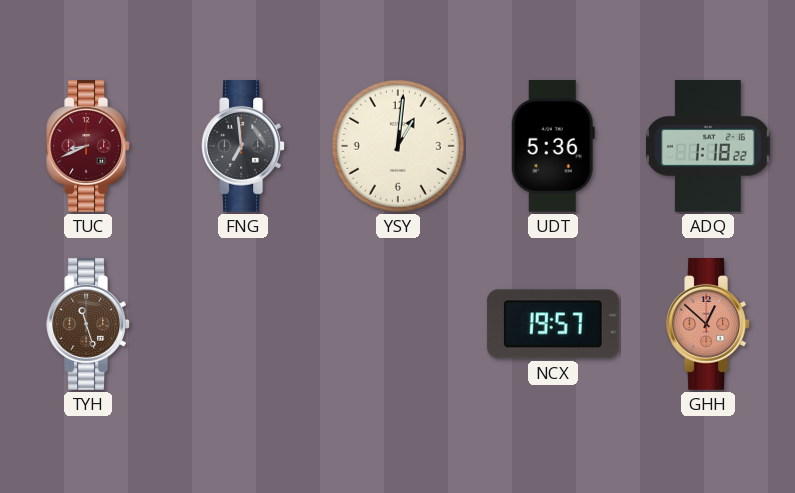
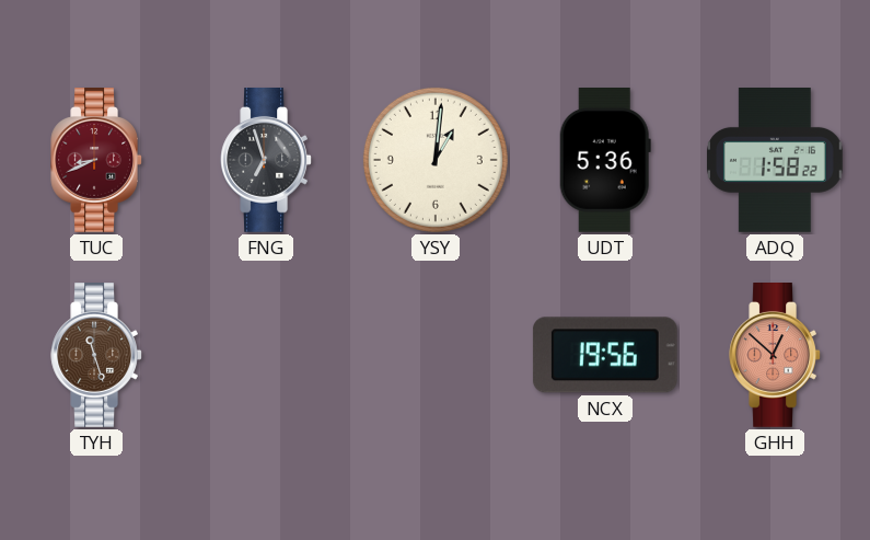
FNG: 6:59 -> 6:57
ADQ: 1:18 -> 1:58
NCX: 19:57 -> 19:56
